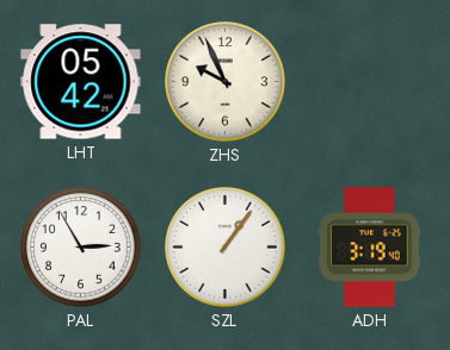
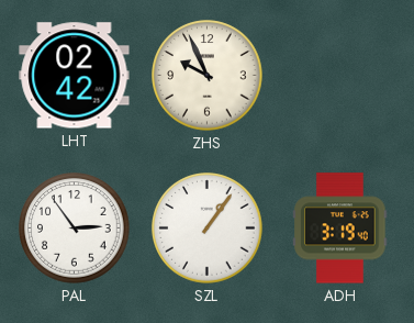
LHT: 05:42 -> 02:42
PAL: 2:55 -> 2:54
